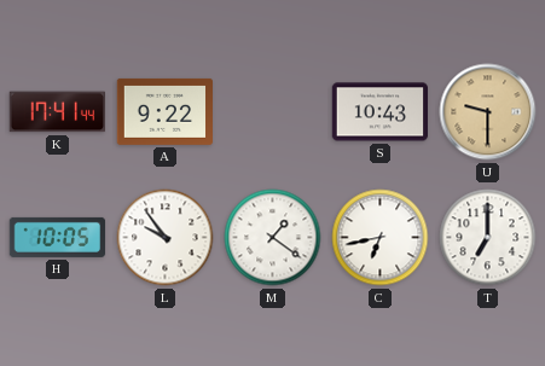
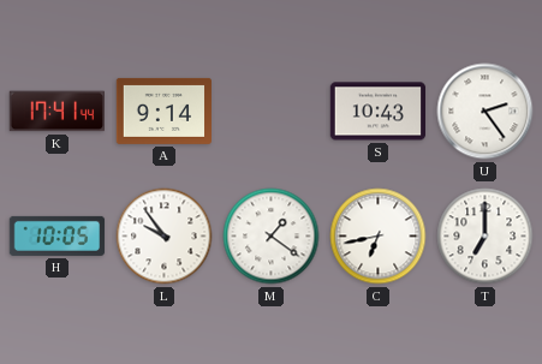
A: 9:22 -> 9:14
U: 9:30 -> 2:24
U dial: champagne -> white
